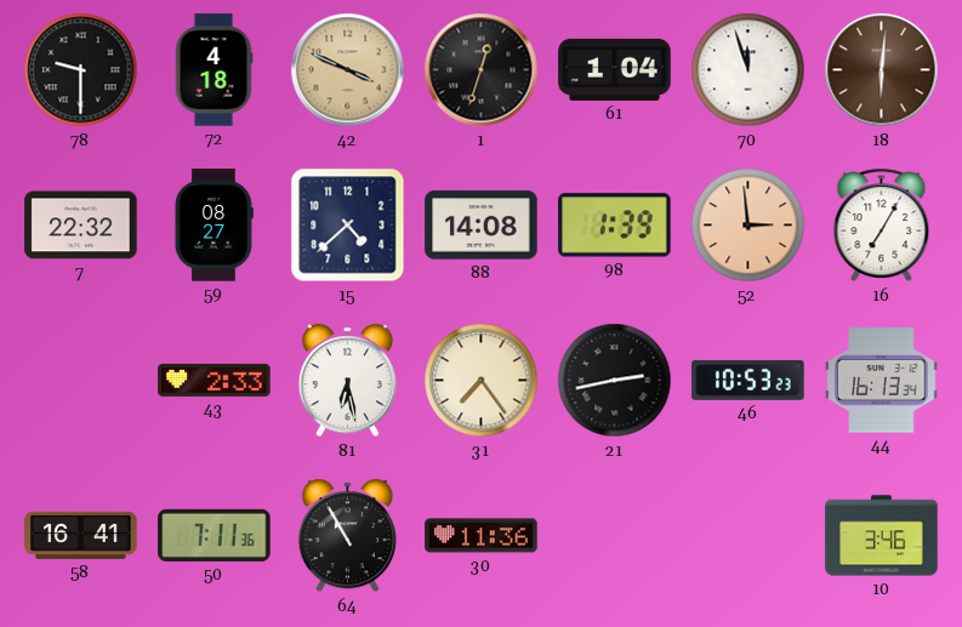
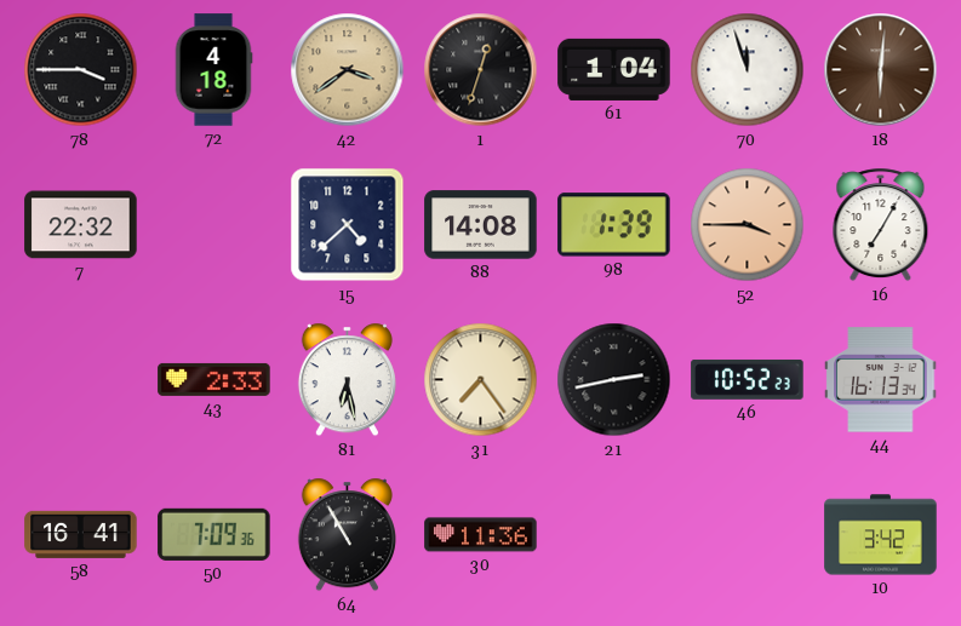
78: 9:30 -> 3:45
42: 3:49 -> 3:39
59: 08:27 -> none
52: 2:59 -> 3:45
46: 10:53 -> 10:52
50: 7:11 -> 7:09
10: 3:46 -> 3:42
